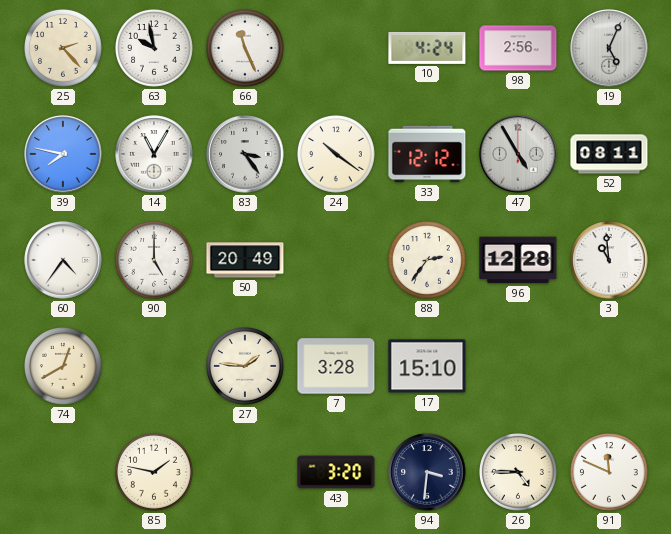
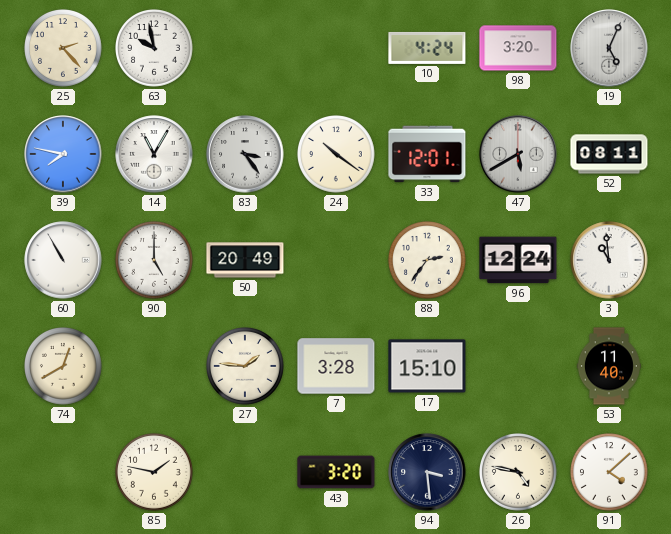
66: 11:26 -> none
98: 2:56 -> 3:20
33: 12:12 -> 12:01
47: 4:55 -> 5:40
60: 4:36 -> 10:55
96: 12:28 -> 12:24
53: none -> 11:40
94: 3:31 -> 3:29
26: 4:45 -> 4:47
91: 11:49 -> 4:08
